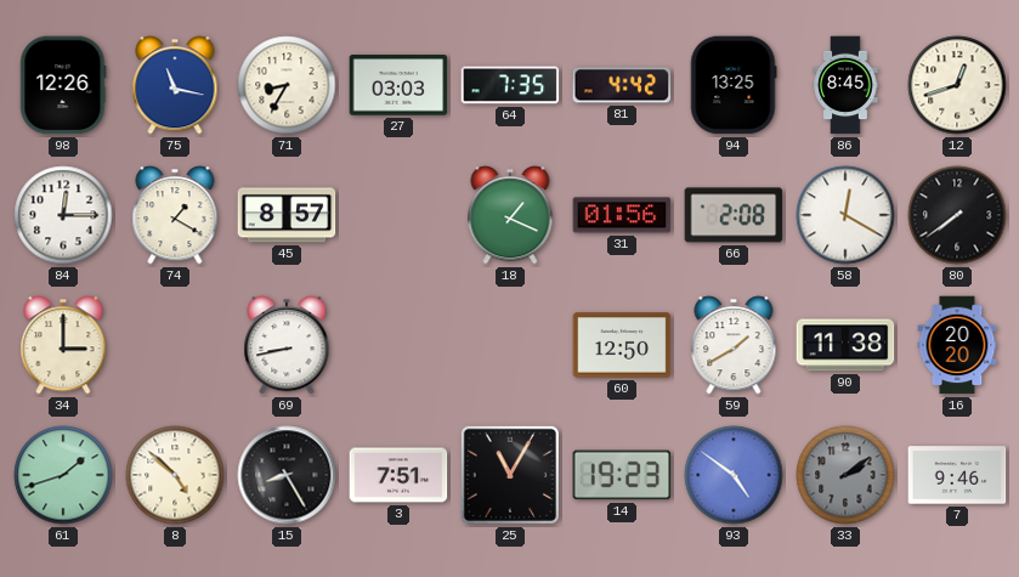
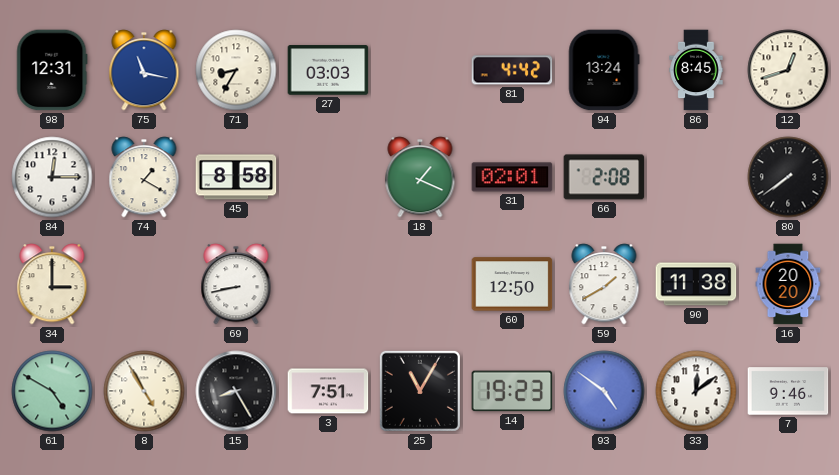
98: 12:26 -> 12:31
64: 7:35 -> none
94: 13:25 -> 13:24
45: 8:57 -> 8:58
31: 01:56 -> 02:01
58: 12:20 -> none
61: 1:42 -> 4:50
8: 4:52 -> 4:55
33: 2:09 -> 12:09
33 dial: grey -> white
